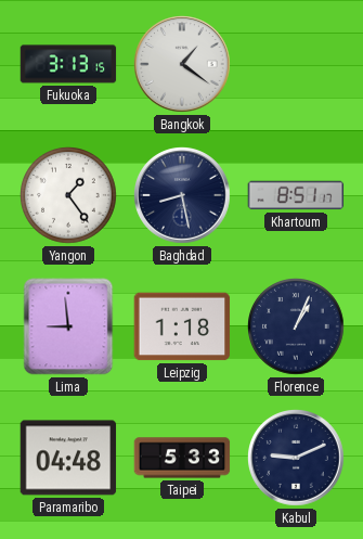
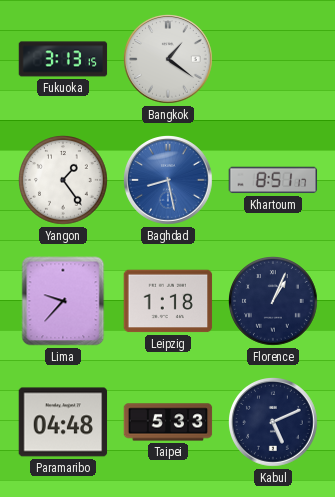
Baghdad dial: navy -> blue
Lima: 8:59 -> 9:37
Kabul: 9:11 -> 5:11
